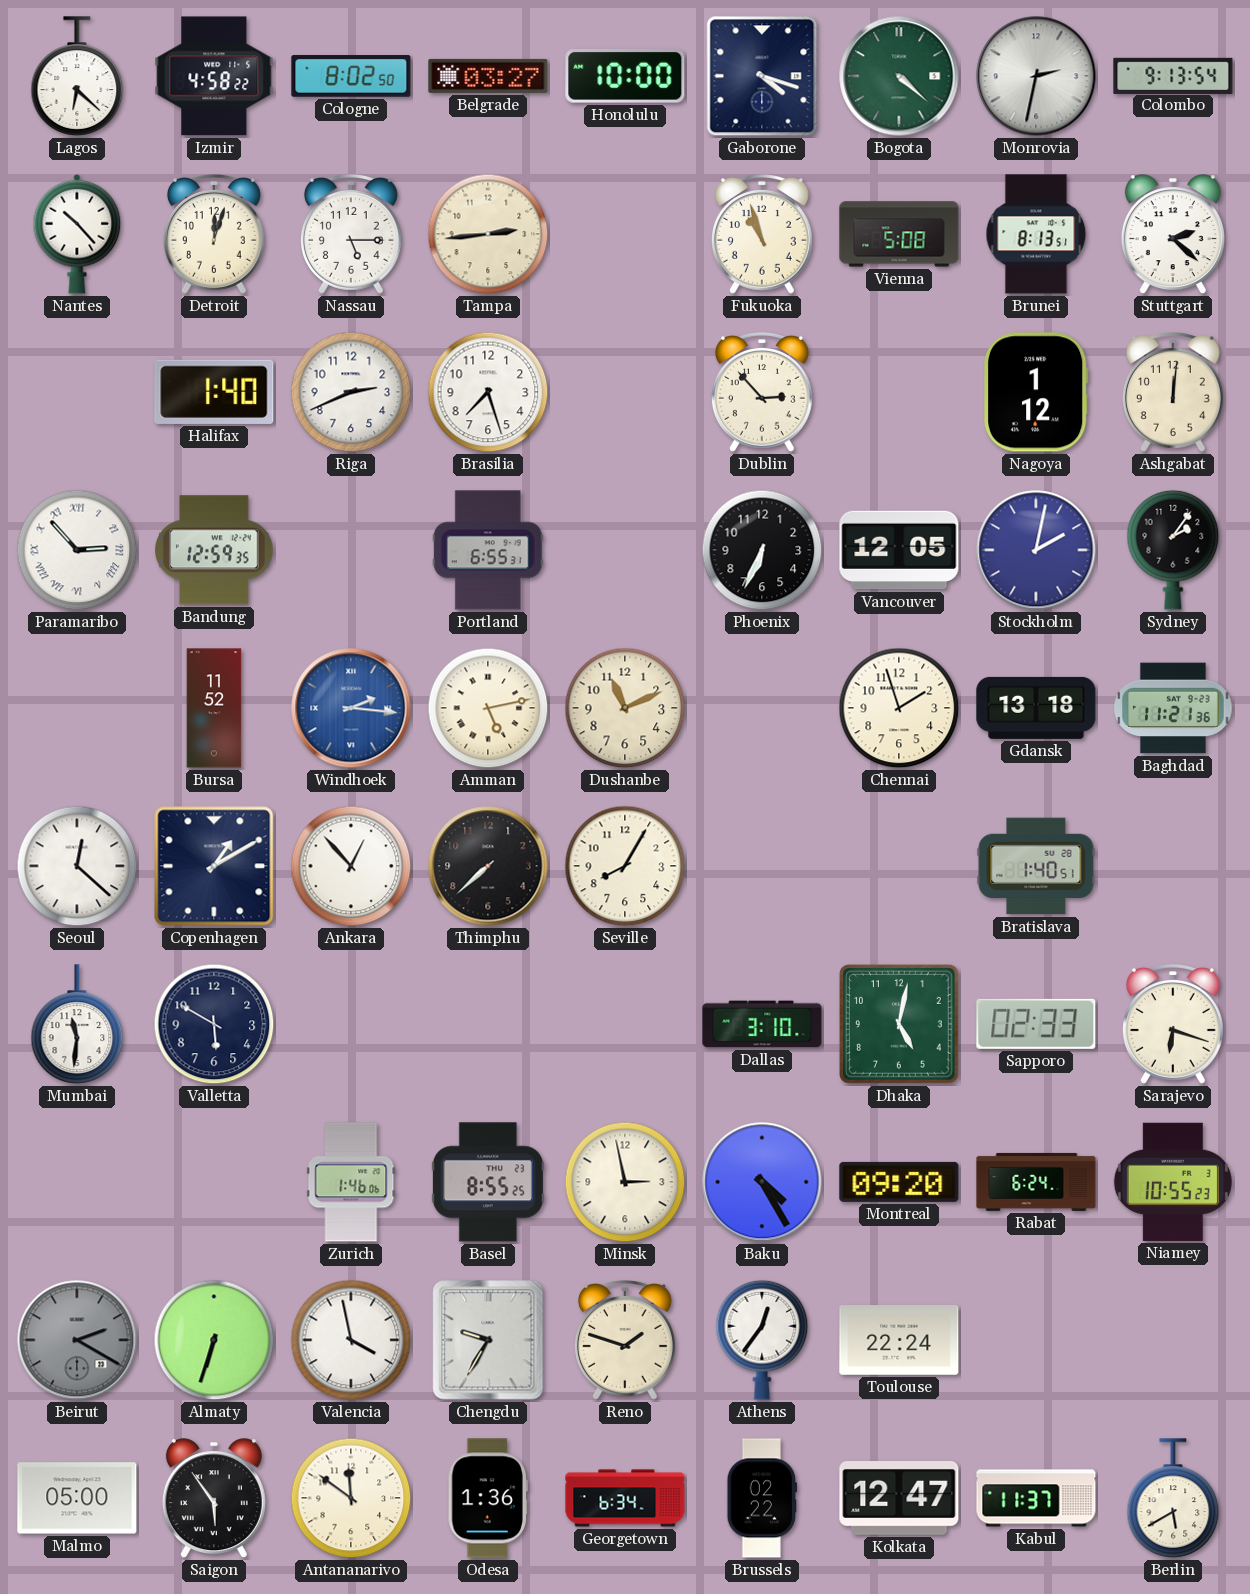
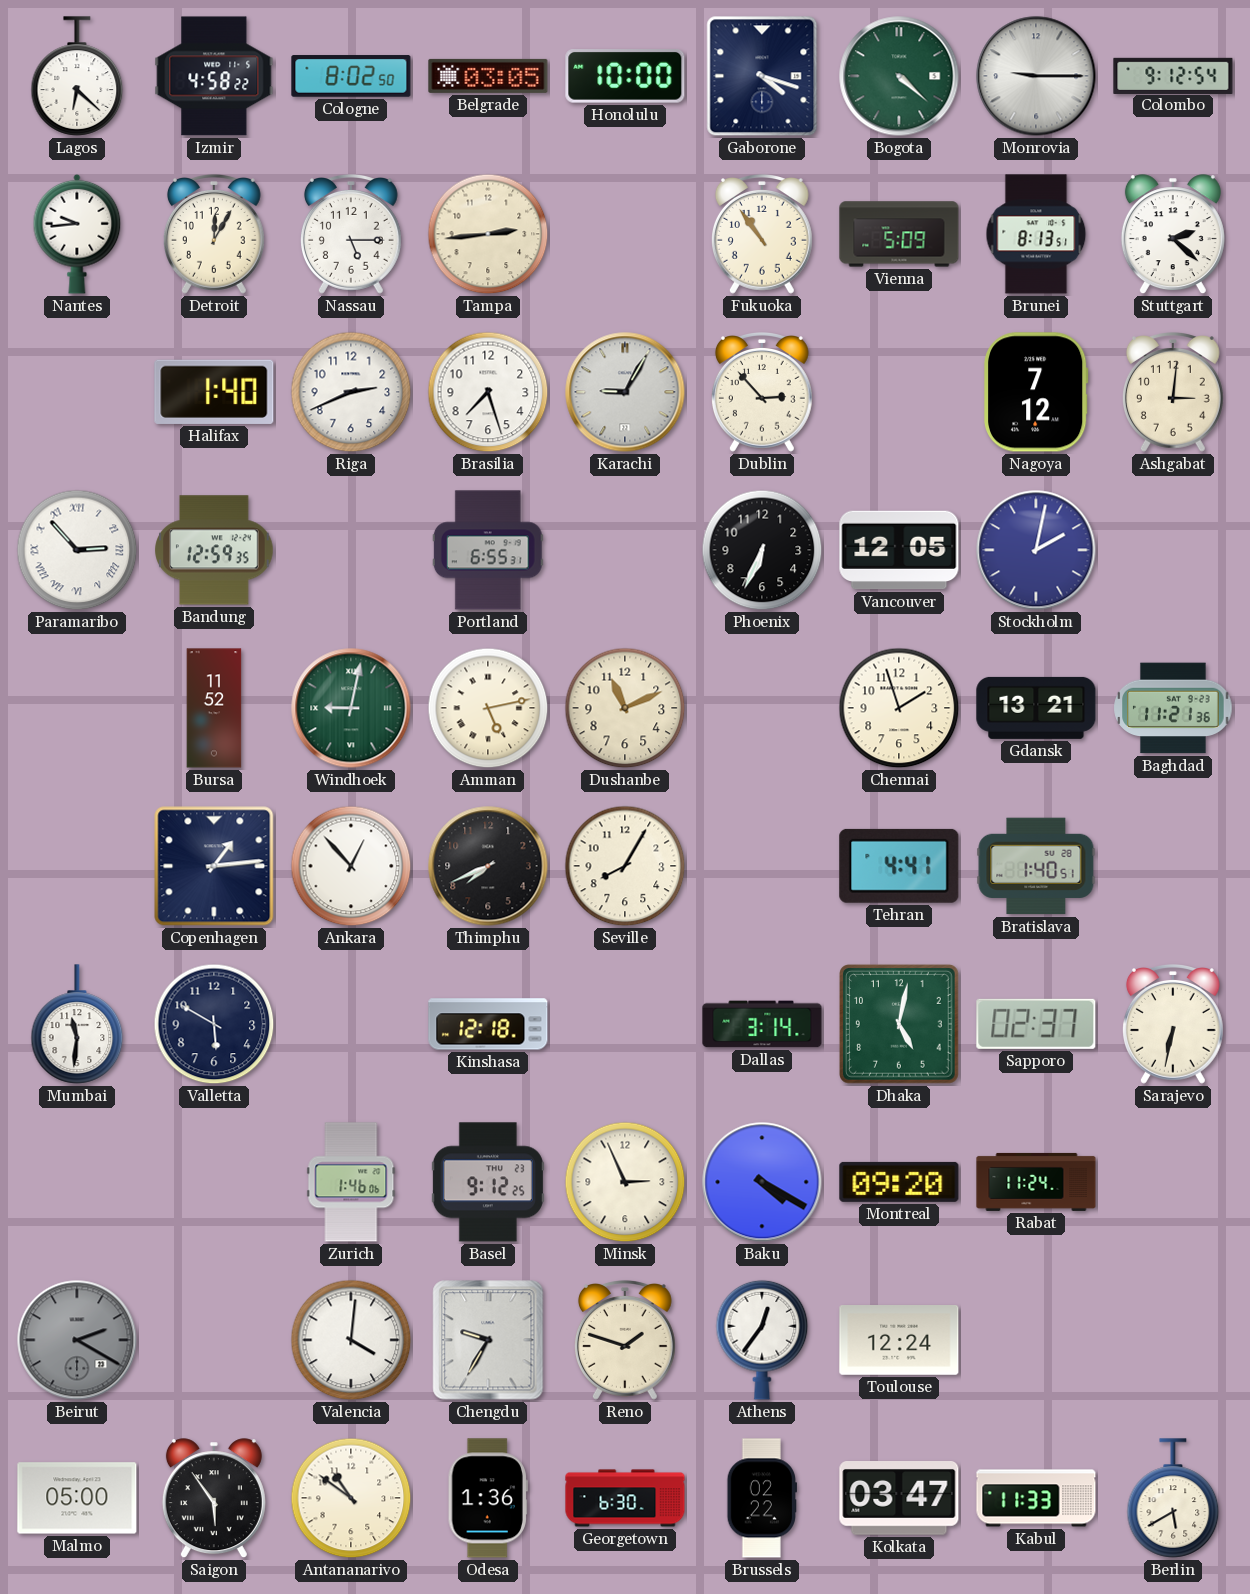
Belgrade: 03:27 -> 03:05
Monrovia: 2:32 -> 9:15
Colombo: 9:13 -> 9:12
Nantes: 10:23 -> 9:44
Detroit: 12:03 -> 12:05
Fukuoka: 10:57 -> 10:54
Vienna: 5:08 -> 5:09
Karachi: none -> 9:05
Nagoya: 1:12 -> 7:12
Ashgabat: 12:01 -> 3:01
Sydney: 2:06 -> none
Windhoek: 2:16 -> 9:02
Windhoek dial: blue -> green
Gdansk: 13:18 -> 13:21
Seoul: 12:22 -> none
Copenhagen: 1:10 -> 1:14
Thimphu: 7:38 -> 7:41
Tehran: none -> 4:41
Kinshasa: none -> 12:18
Dallas: 3:10 -> 3:14
Sapporo: 02:33 -> 02:37
Sarajevo: 6:18 -> 6:32
Basel: 8:55 -> 9:12
Minsk: 2:58 -> 2:56
Baku: 4:25 -> 4:20
Rabat: 6:24 -> 11:24
Niamey: 10:55 -> none
Almaty: 6:33 -> none
Valencia: 3:58 -> 4:01
Toulouse: 22:24 -> 12:24
Antananarivo: 11:51 -> 10:51
Georgetown: 6:34 -> 6:30
Kolkata: 12:47 -> 03:47
Kabul: 11:37 -> 11:33
